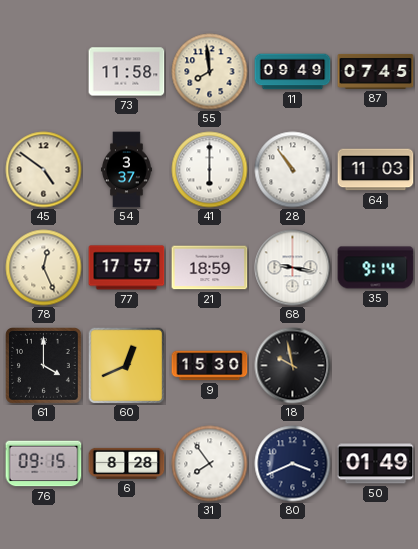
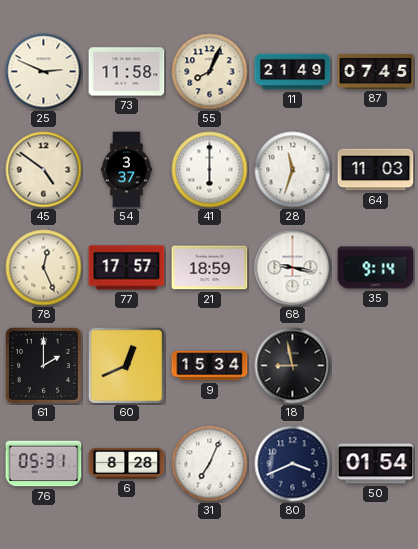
25: none -> 2:49
55: 7:59 -> 8:04
11: 09:49 -> 21:49
28: 10:54 -> 11:33
61: 4:00 -> 2:00
9: 15:30 -> 15:34
18: 9:58 -> 8:58
76: 09:15 -> 05:31
31: 7:54 -> 7:04
50: 01:49 -> 01:54
